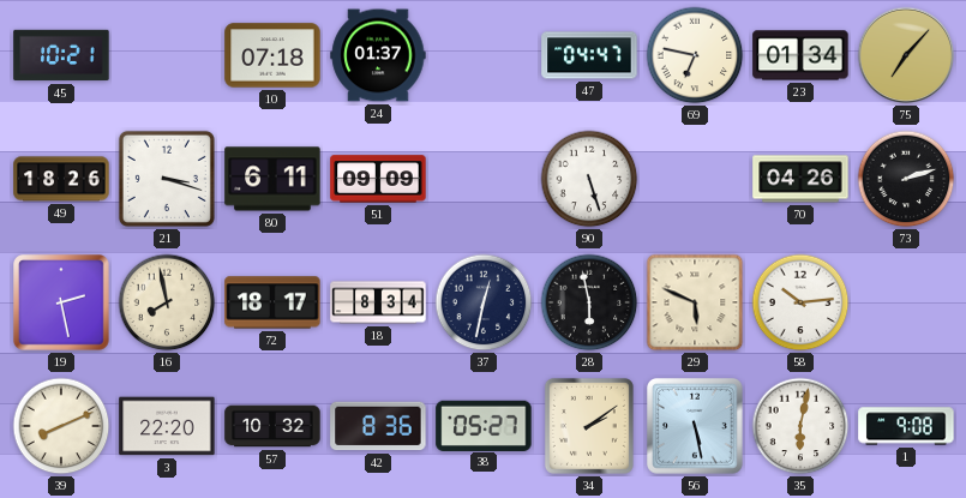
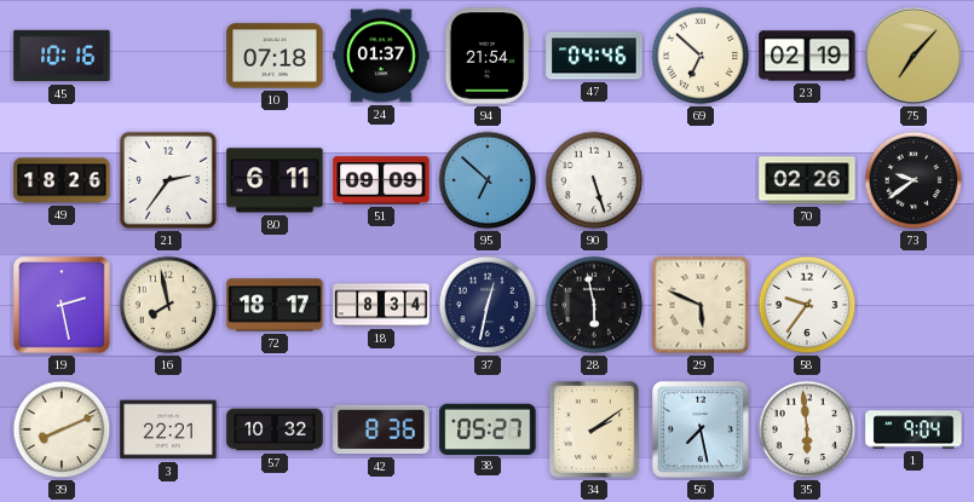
45: 10:21 -> 10:16
94: none -> 21:54
47: 04:47 -> 04:46
69: 6:47 -> 6:52
23: 01:34 -> 02:19
21: 3:18 -> 2:36
95: none -> 6:52
70: 04:26 -> 02:26
73: 2:12 -> 9:39
58: 10:14 -> 9:36
3: 22:20 -> 22:21
56: 5:28 -> 7:28
35: 6:02 -> 5:59
1: 9:08 -> 9:04
